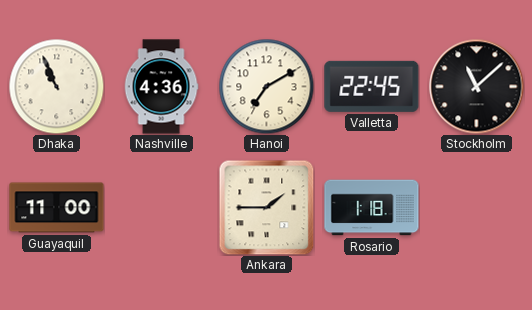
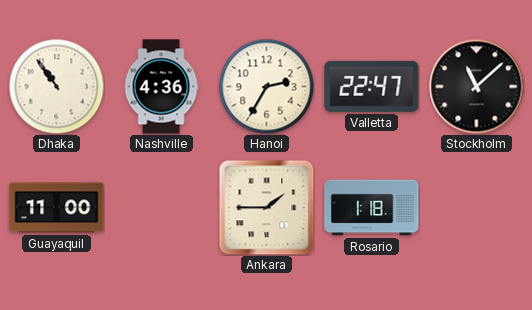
Dhaka: 10:56 -> 10:54
Hanoi: 7:10 -> 2:35
Valletta: 22:45 -> 22:47
